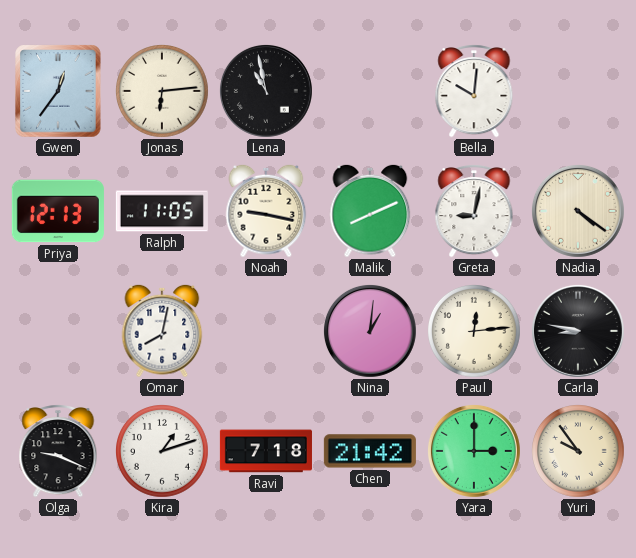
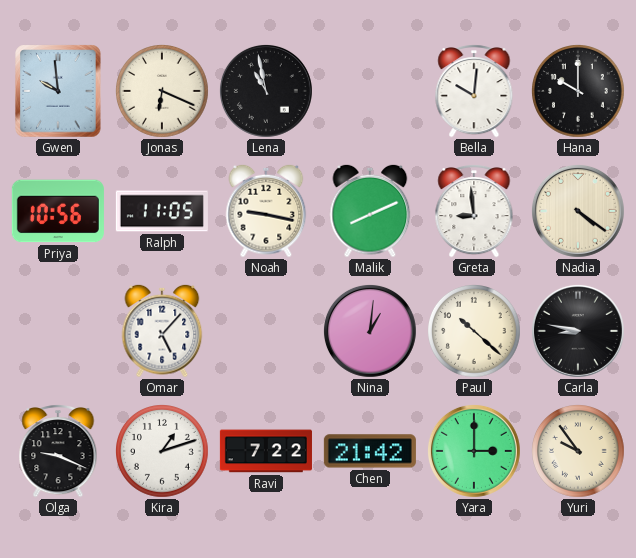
Gwen: 12:36 -> 9:59
Jonas: 6:14 -> 6:19
Hana: none -> 10:00
Priya: 12:13 -> 10:56
Greta: 9:02 -> 8:59
Omar: 8:02 -> 5:07
Paul: 12:14 -> 10:22
Ravi: 7:18 -> 7:22
